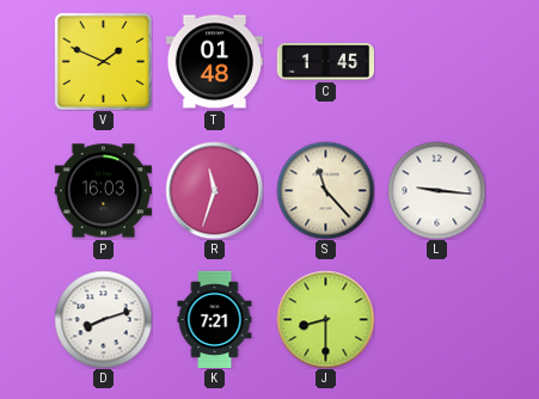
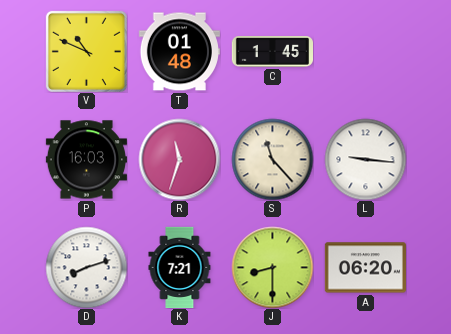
V: 1:49 -> 10:49
A: none -> 06:20
